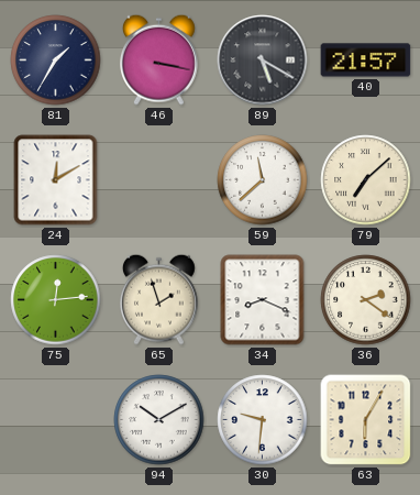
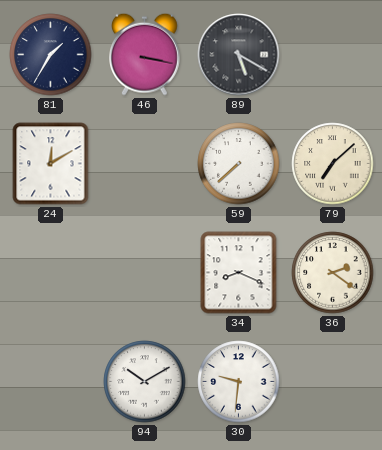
40: 21:57 -> none
59: 11:38 -> 7:38
75: 12:14 -> none
65: 1:57 -> none
63: 6:05 -> none
